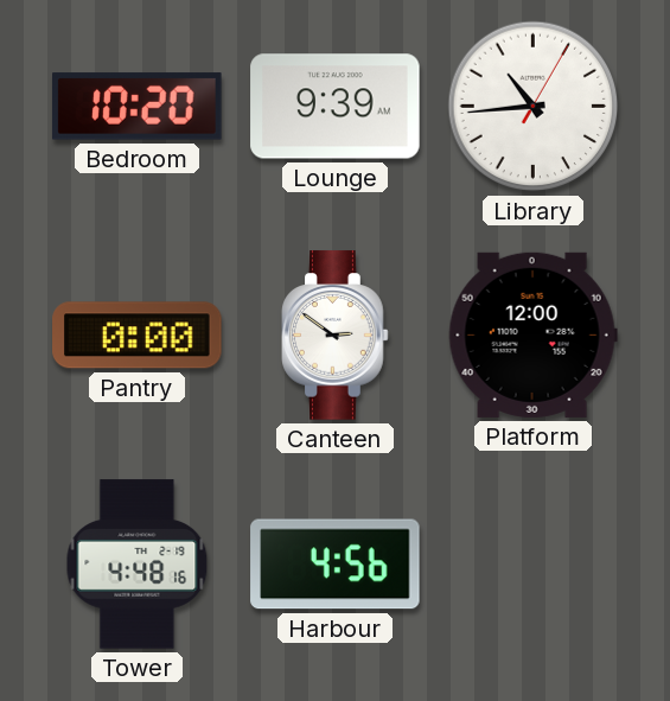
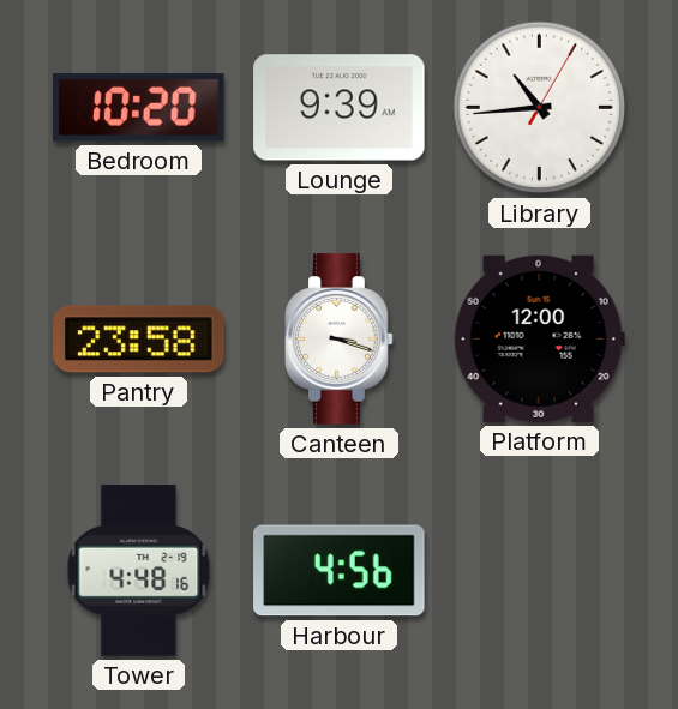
Pantry: 0:00 -> 23:58
Canteen: 2:51 -> 3:18
